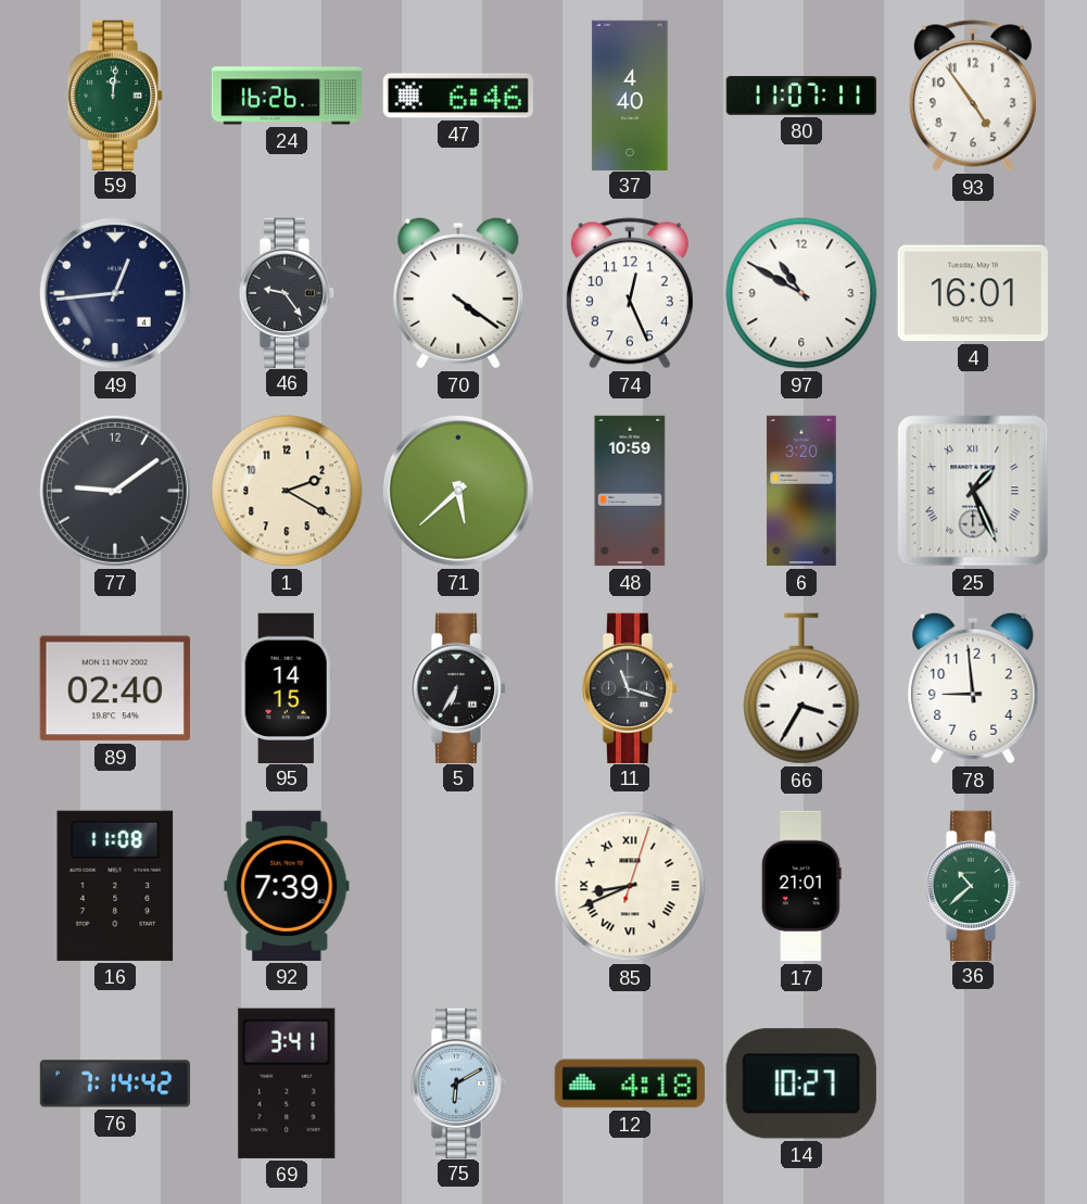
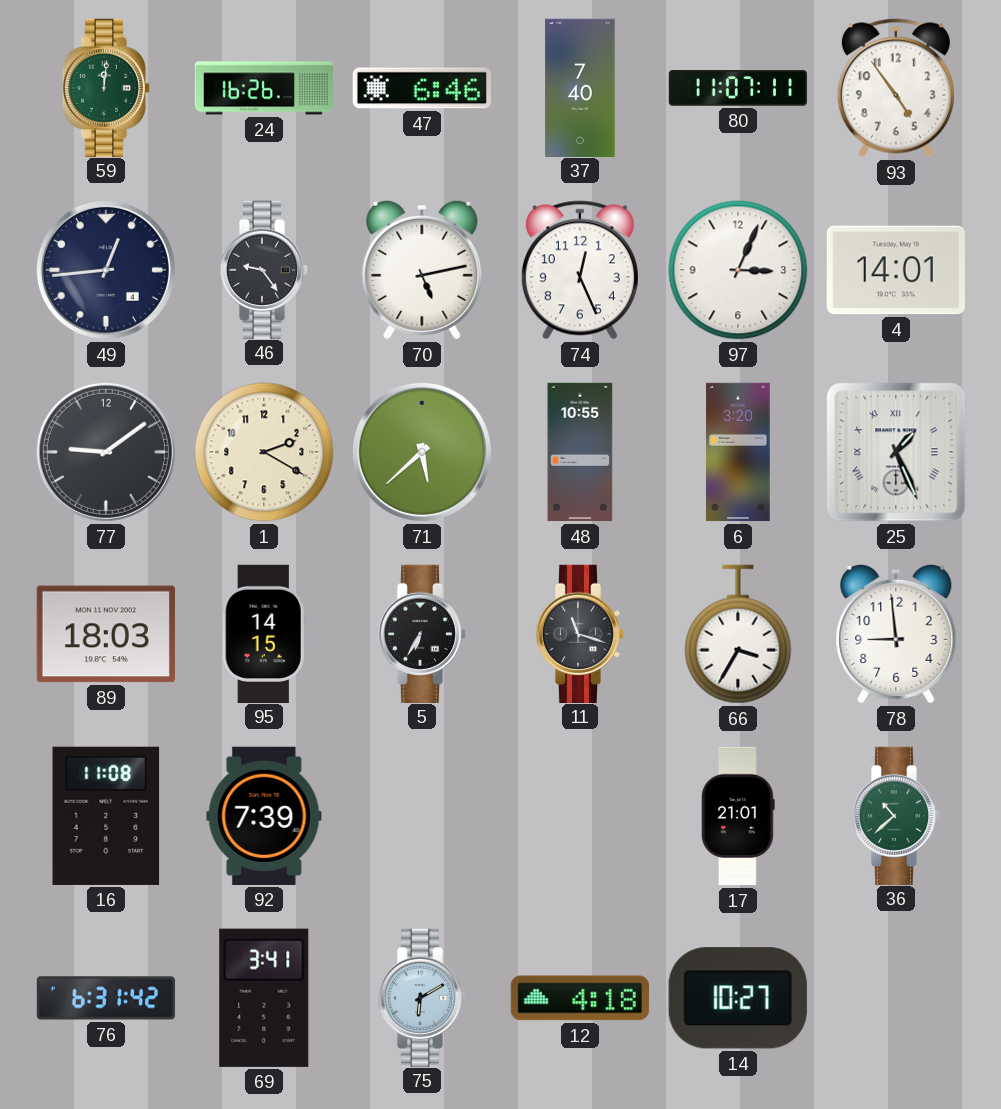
37: 4:40 -> 7:40
70: 4:21 -> 5:13
97: 10:50 -> 3:04
4: 16:01 -> 14:01
48: 10:59 -> 10:55
89: 02:40 -> 18:03
85: 8:41 -> none
76: 7:14 -> 6:31
